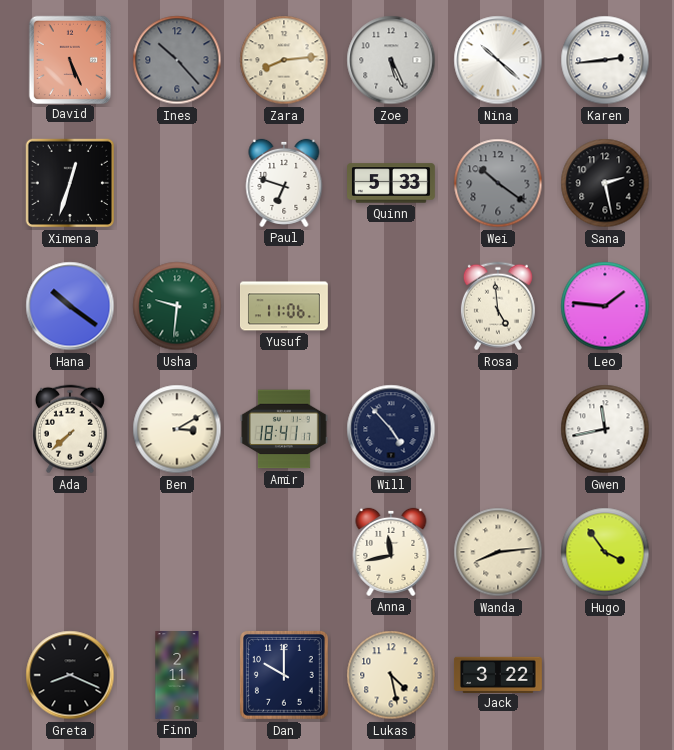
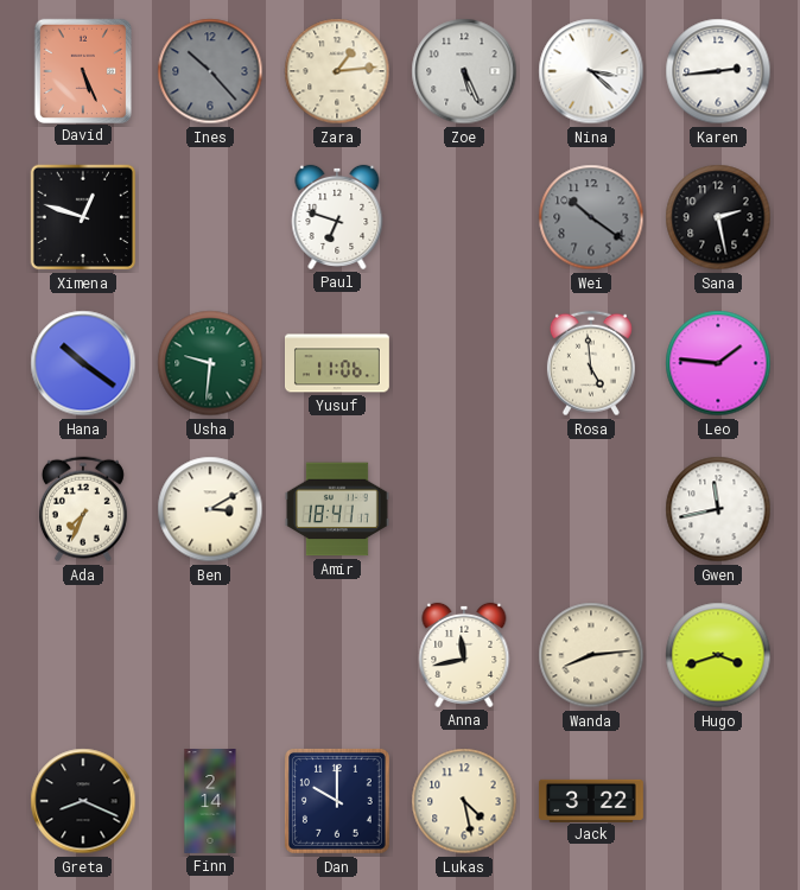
Zara: 8:14 -> 1:14
Nina: 10:22 -> 3:22
Ximena: 12:33 -> 12:48
Quinn: 5:33 -> none
Ada: 7:38 -> 7:34
Will: 4:53 -> none
Hugo: 3:54 -> 3:42
Finn: 2:11 -> 2:14
